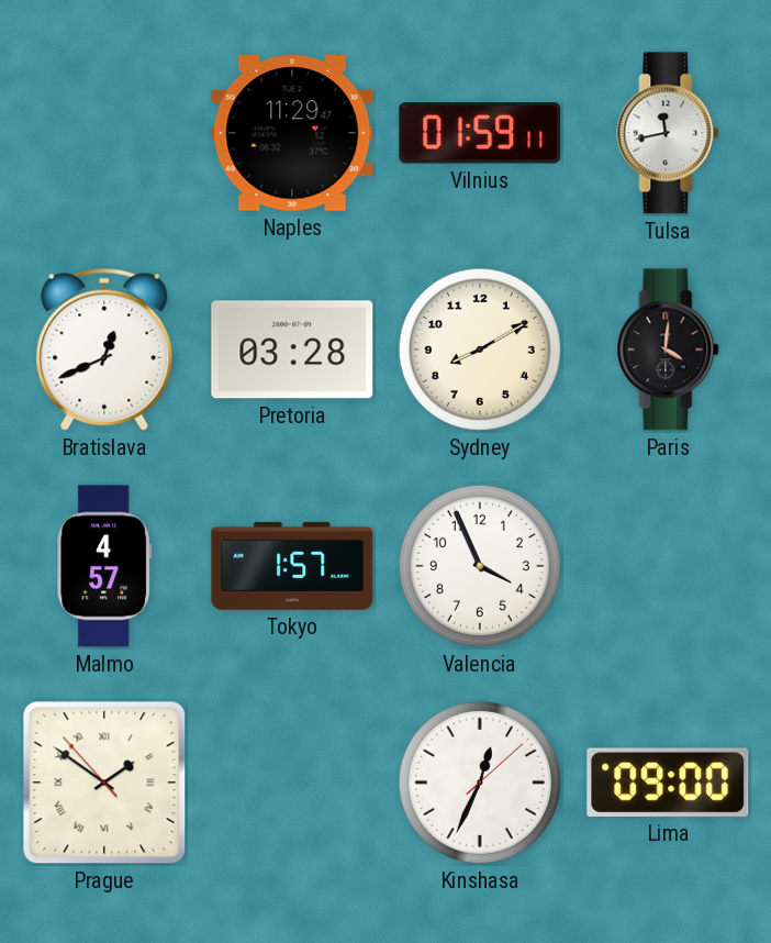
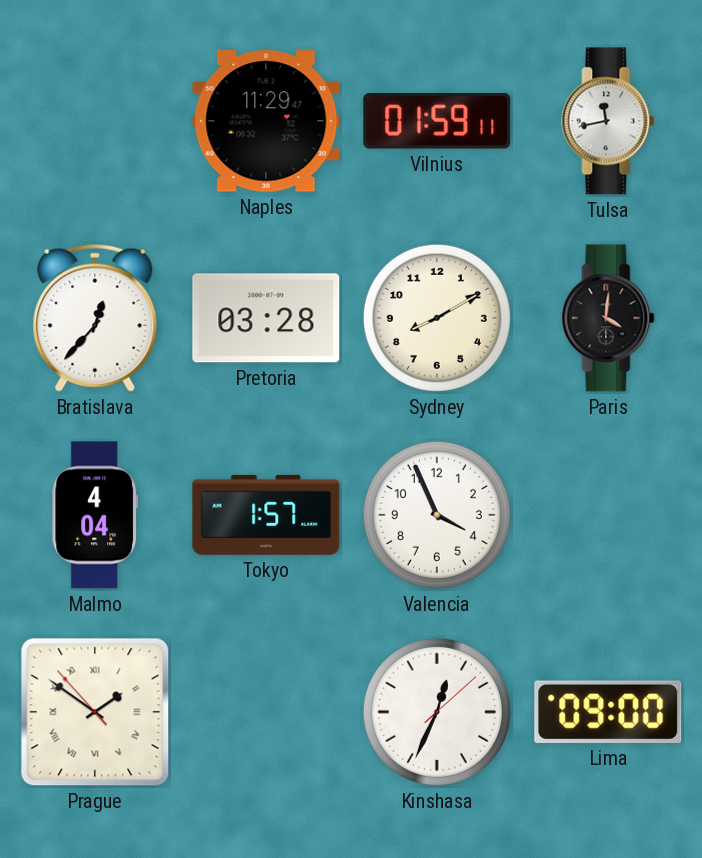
Bratislava: 12:41 -> 12:37
Malmo: 4:57 -> 4:04
